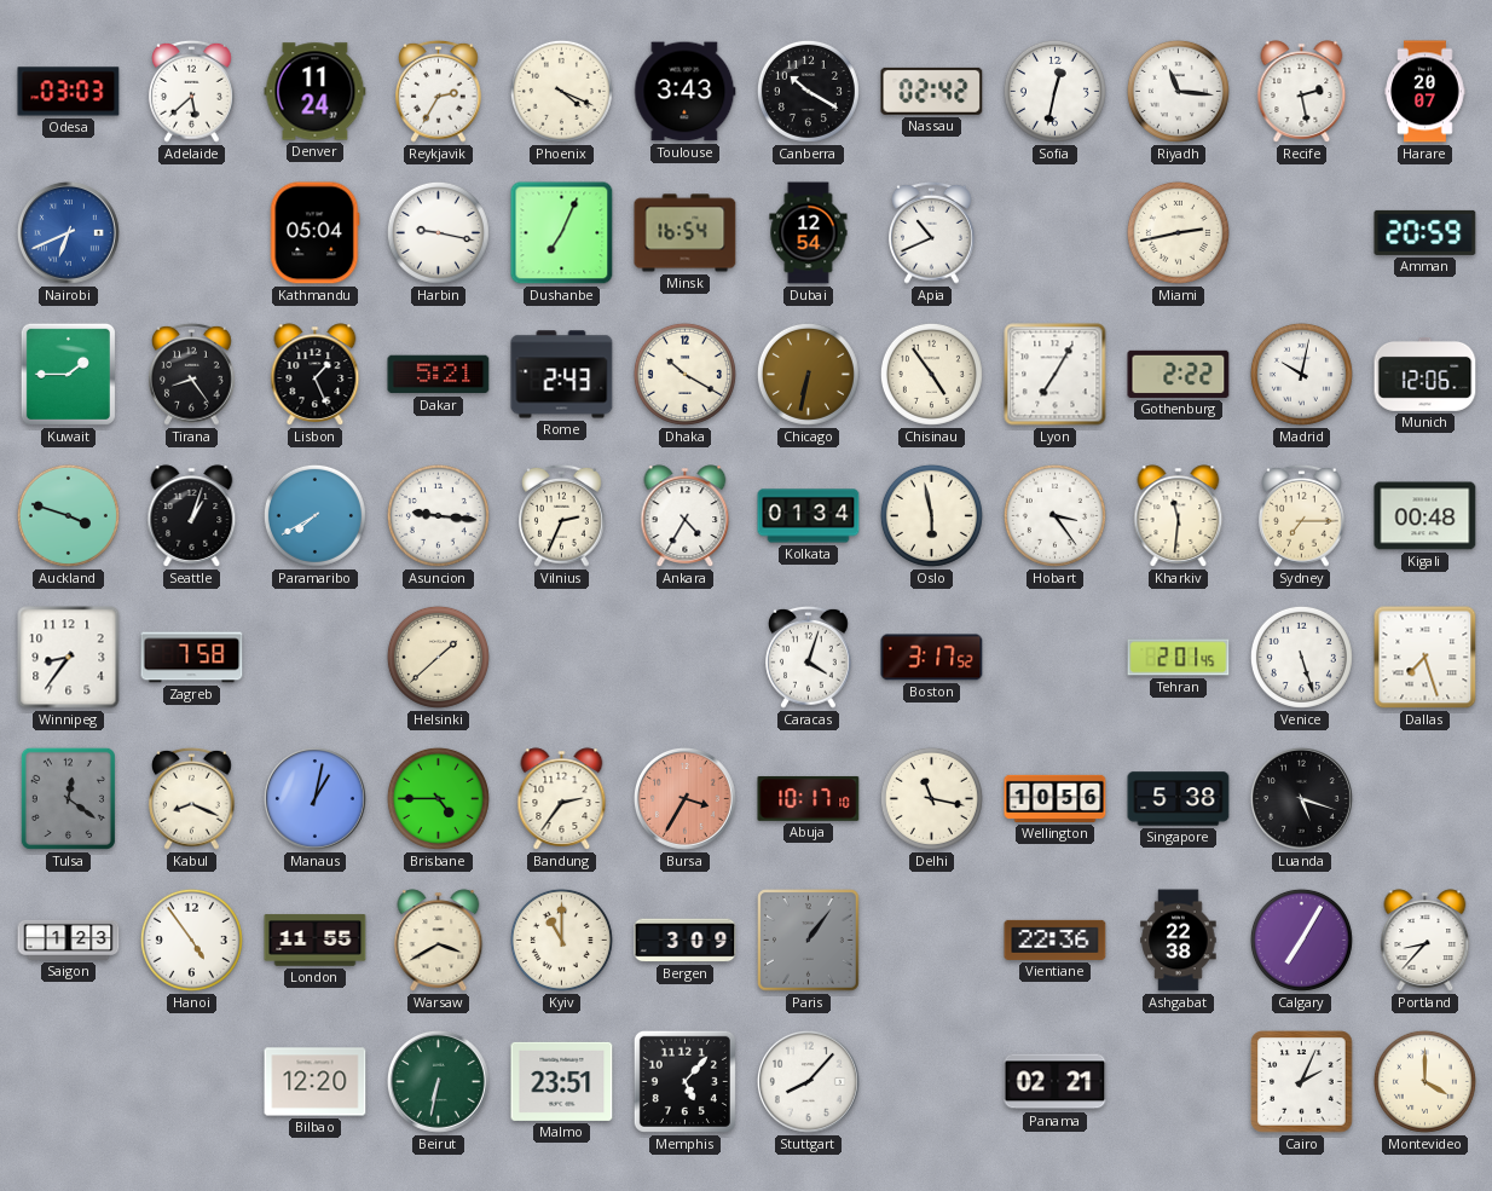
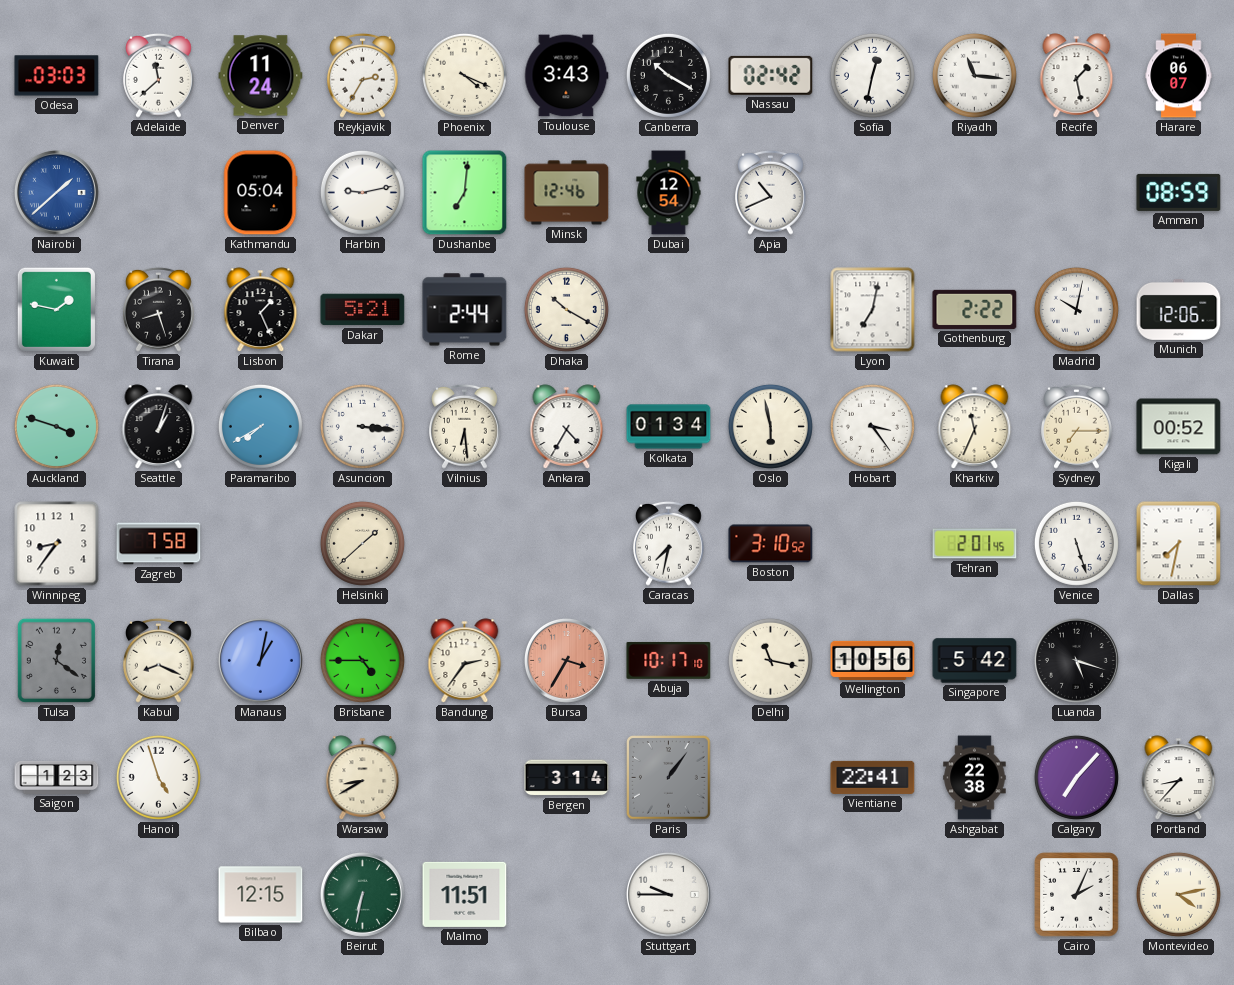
Adelaide: 5:38 -> 11:38
Recife: 2:28 -> 1:28
Harare: 20:07 -> 06:07
Nairobi: 6:41 -> 1:38
Harbin: 9:17 -> 9:13
Dushanbe: 7:04 -> 7:01
Minsk: 16:54 -> 12:46
Miami: 2:43 -> none
Amman: 20:59 -> 08:59
Kuwait: 1:45 -> 1:47
Tirana: 8:24 -> 8:27
Rome: 2:43 -> 2:44
Chicago: 6:32 -> none
Chisinau: 4:54 -> none
Lyon: 7:05 -> 7:02
Asuncion: 9:16 -> 3:16
Vilnius: 2:34 -> 6:29
Kharkiv: 11:31 -> 11:34
Kigali: 00:48 -> 00:52
Caracas: 4:03 -> 7:32
Boston: 3:17 -> 3:10
Dallas: 7:27 -> 7:32
Singapore: 5:38 -> 5:42
Hanoi: 4:54 -> 4:57
London: 11:55 -> none
Warsaw: 3:40 -> 8:40
Kyiv: 11:00 -> none
Bergen: 3:09 -> 3:14
Vientiane: 22:36 -> 22:41
Calgary: 7:05 -> 7:07
Bilbao: 12:20 -> 12:15
Malmo: 23:51 -> 11:51
Memphis: 5:07 -> none
Stuttgart: 8:07 -> 9:45
Panama: 02:21 -> none
Montevideo: 4:00 -> 4:13
